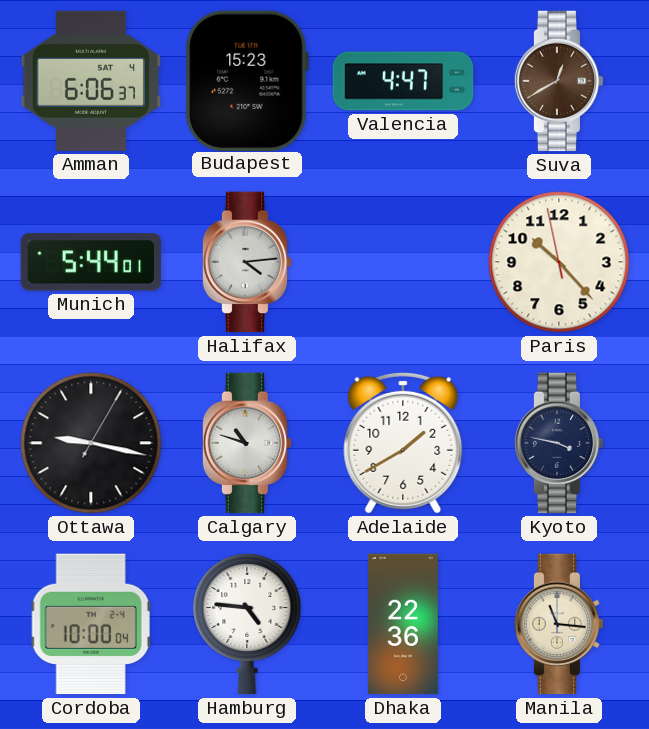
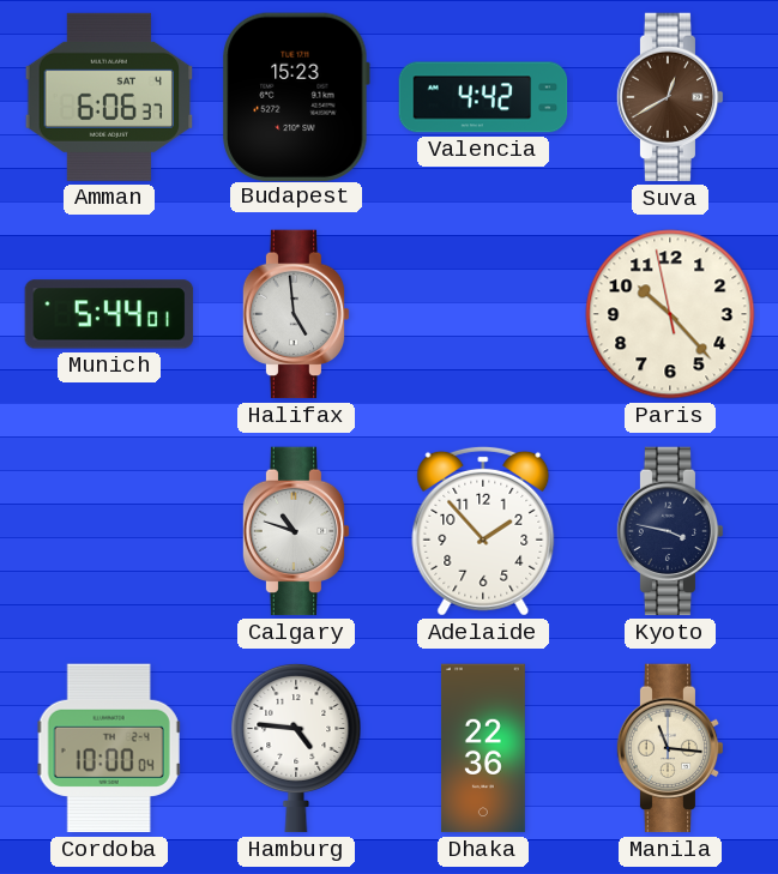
Valencia: 4:47 -> 4:42
Halifax: 4:14 -> 4:59
Ottawa: 9:17 -> none
Adelaide: 1:40 -> 1:53
